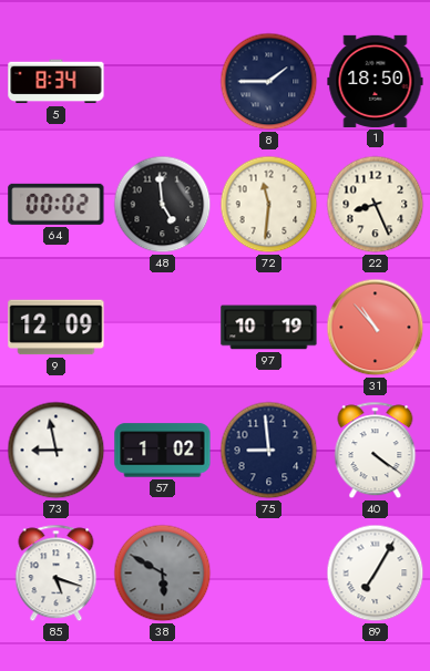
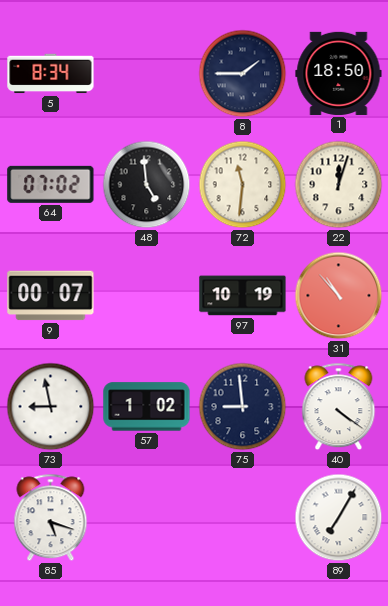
64: 00:02 -> 07:02
22: 8:26 -> 12:03
9: 12:09 -> 00:07
38: 5:50 -> none
